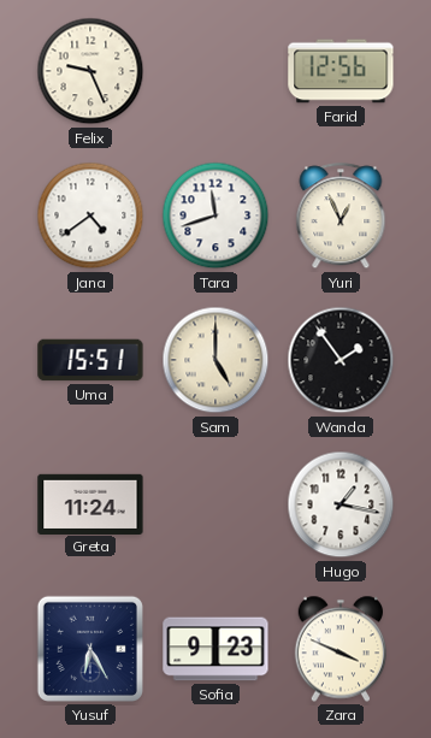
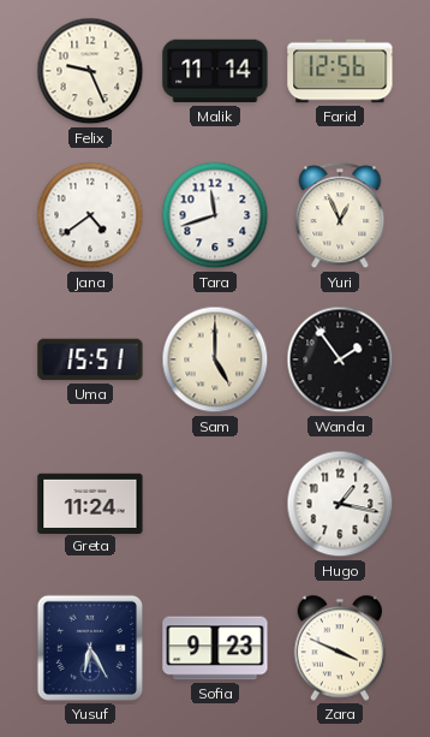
Malik: none -> 11:14
